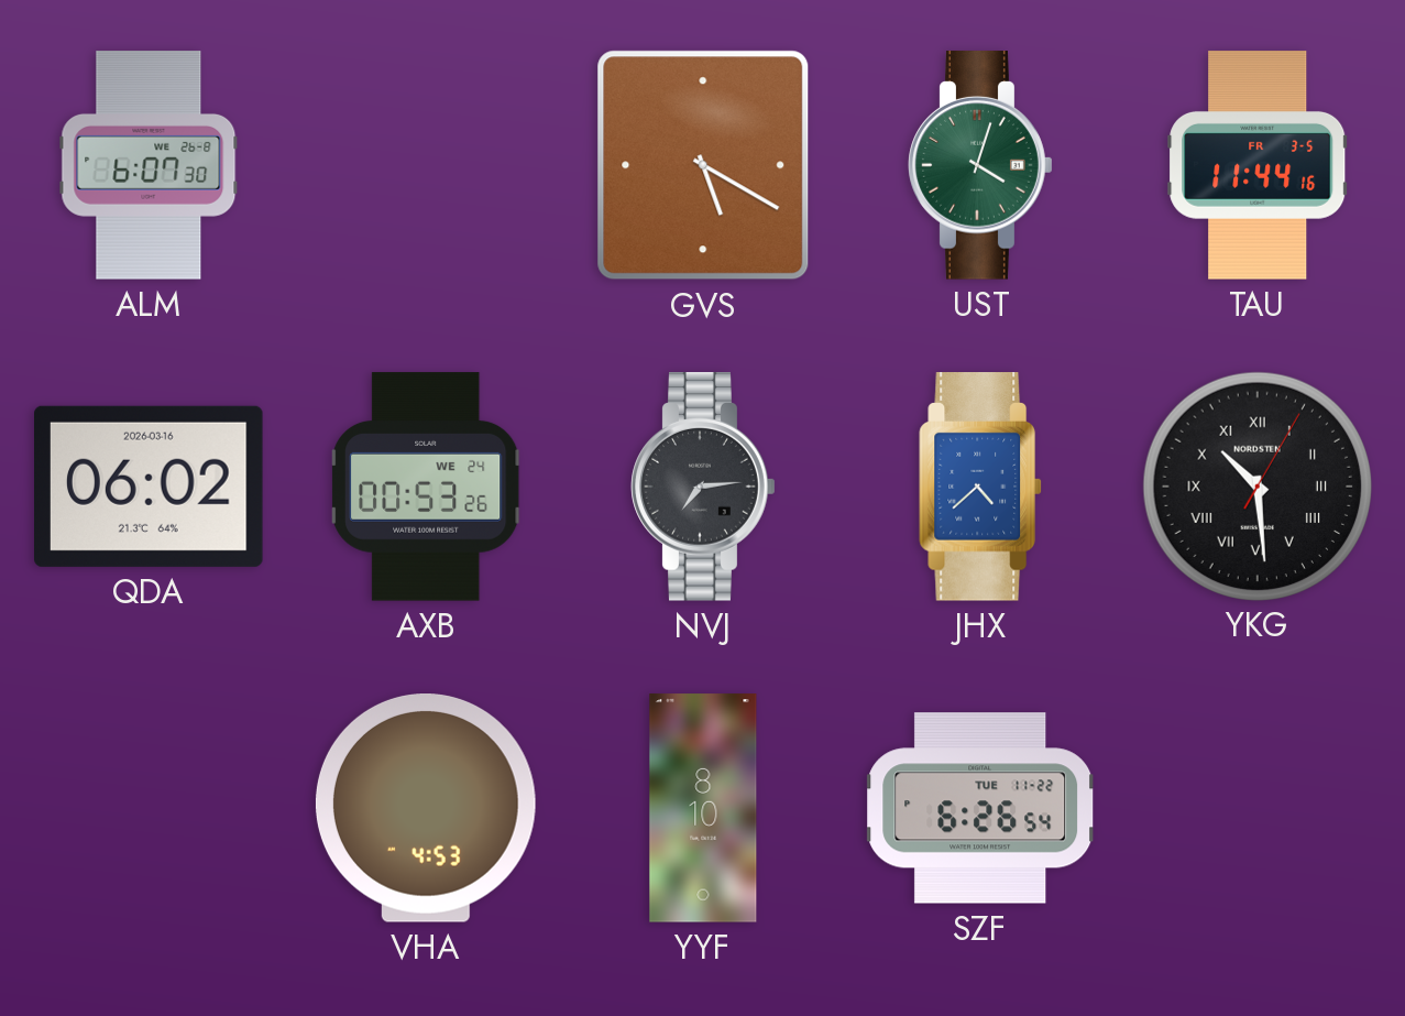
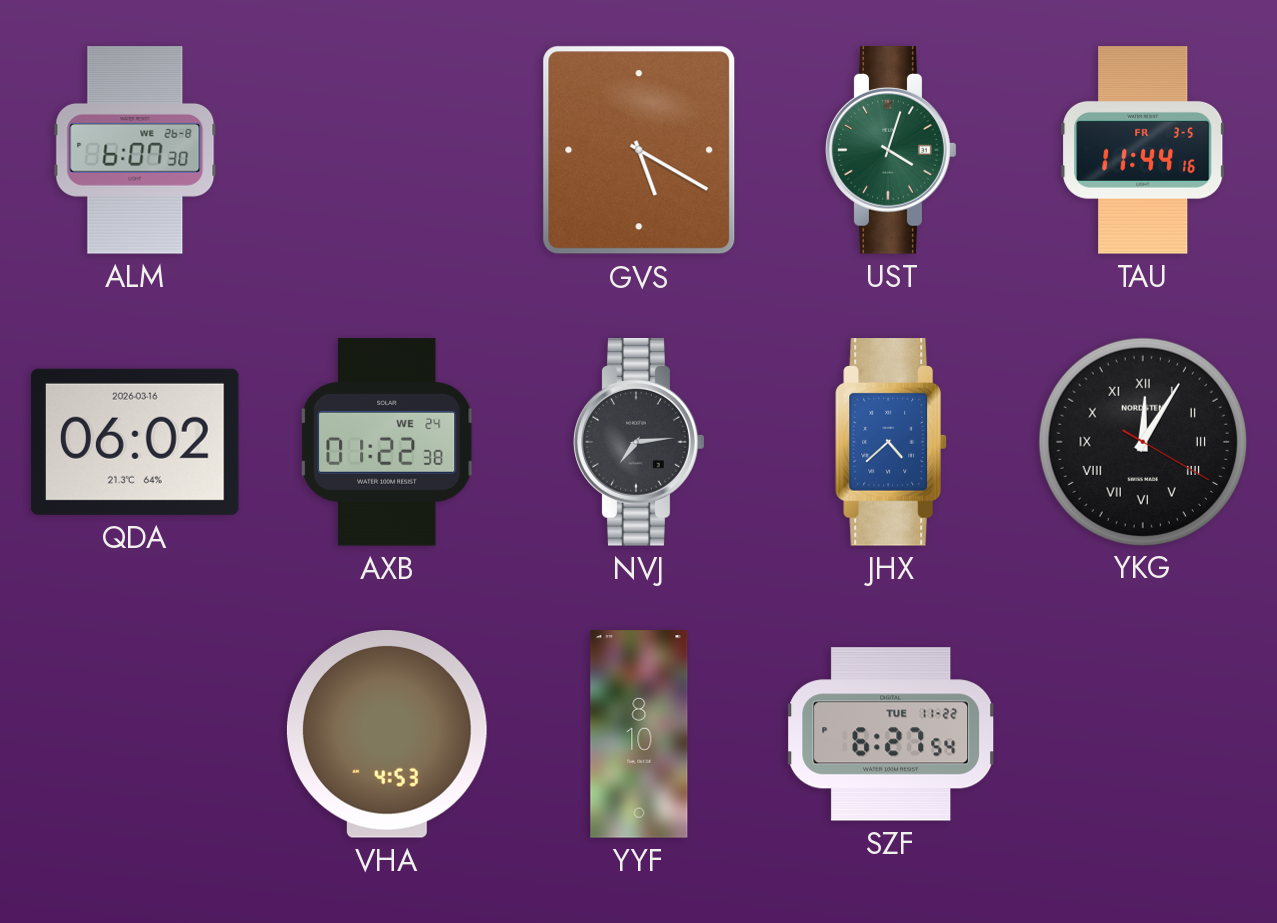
AXB: 00:53 -> 01:22
YKG: 10:29 -> 12:05
SZF: 6:26 -> 6:27
